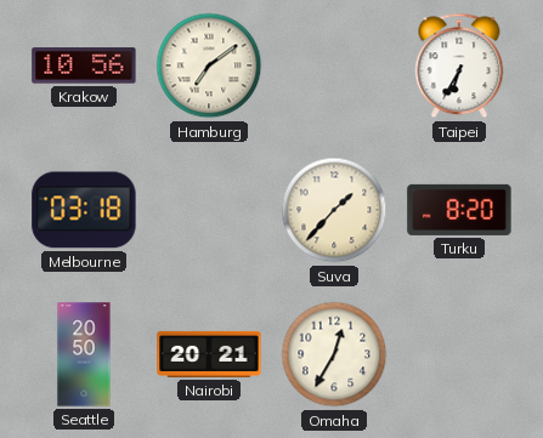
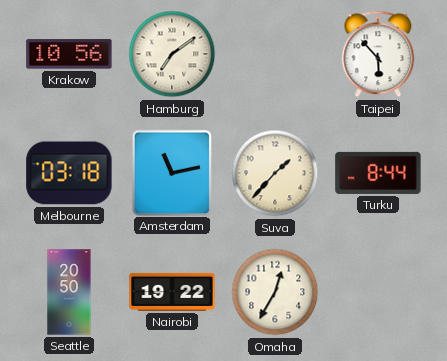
Taipei: 6:35 -> 5:53
Amsterdam: none -> 11:13
Turku: 8:20 -> 8:44
Nairobi: 20:21 -> 19:22
